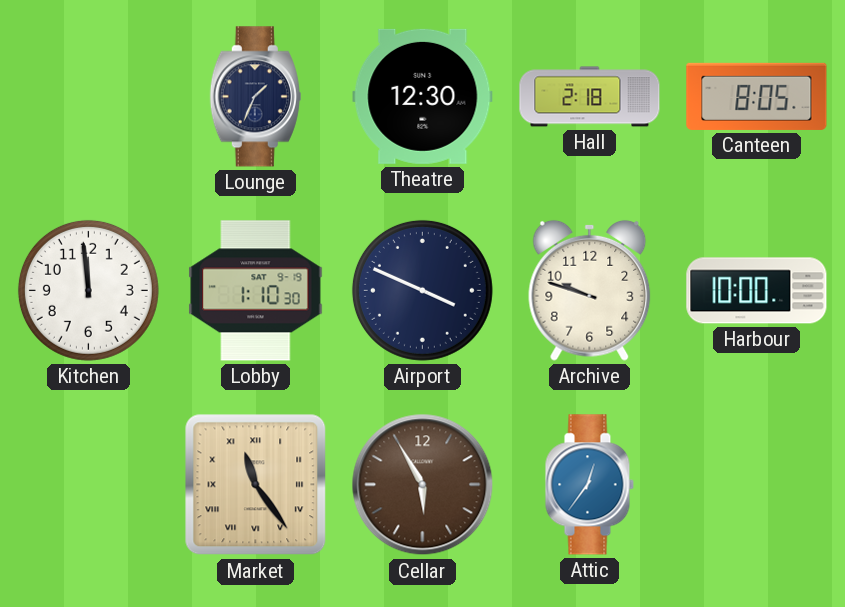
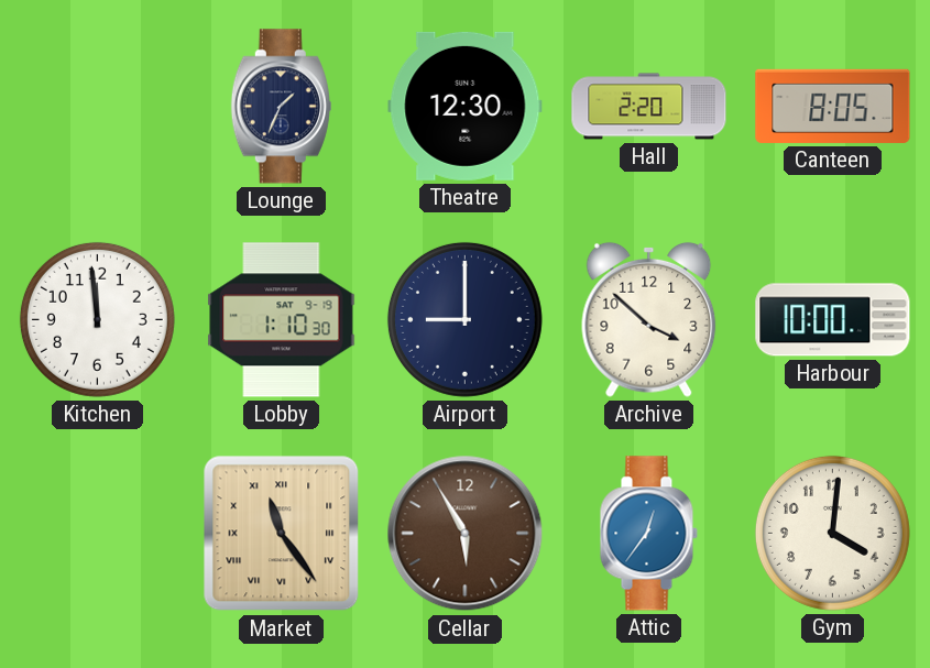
Hall: 2:18 -> 2:20
Airport: 3:49 -> 9:00
Archive: 9:48 -> 3:52
Gym: none -> 4:01
